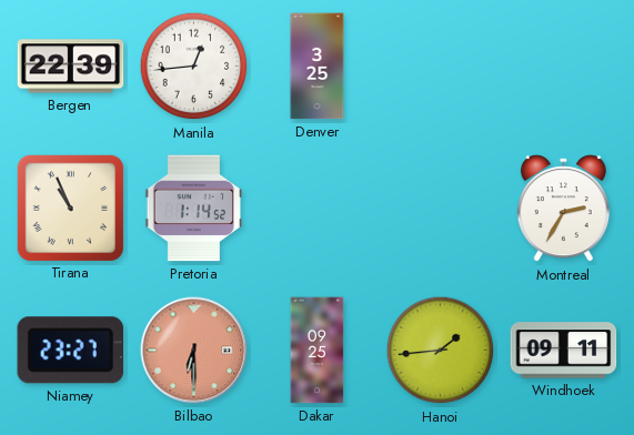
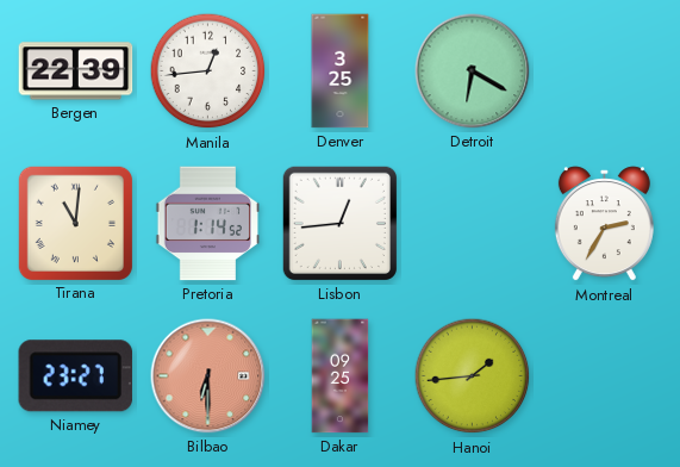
Detroit: none -> 6:20
Tirana: 10:56 -> 11:01
Lisbon: none -> 12:44
Windhoek: 09:11 -> none
